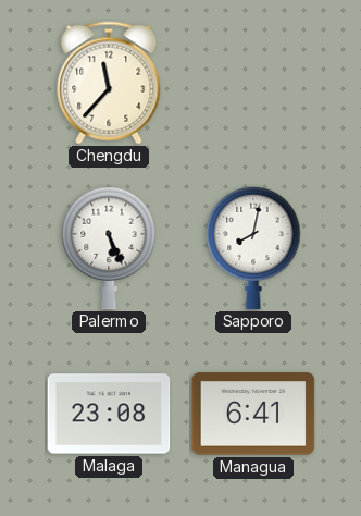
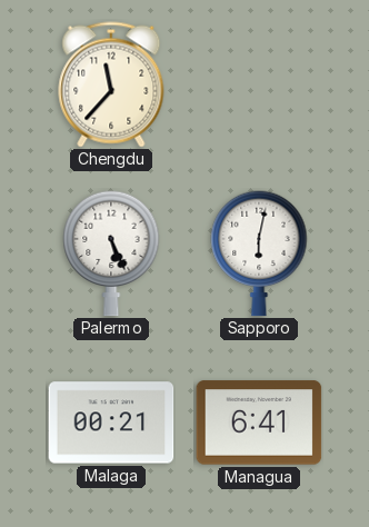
Sapporo: 8:02 -> 6:02
Malaga: 23:08 -> 00:21
